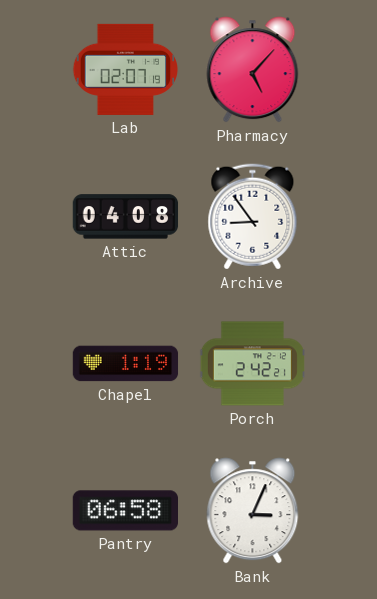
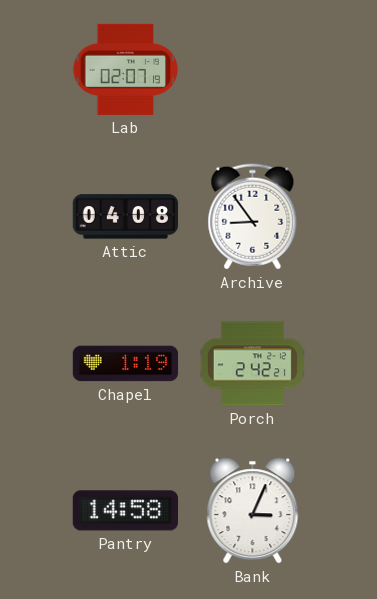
Pharmacy: 5:07 -> none
Pantry: 06:58 -> 14:58
